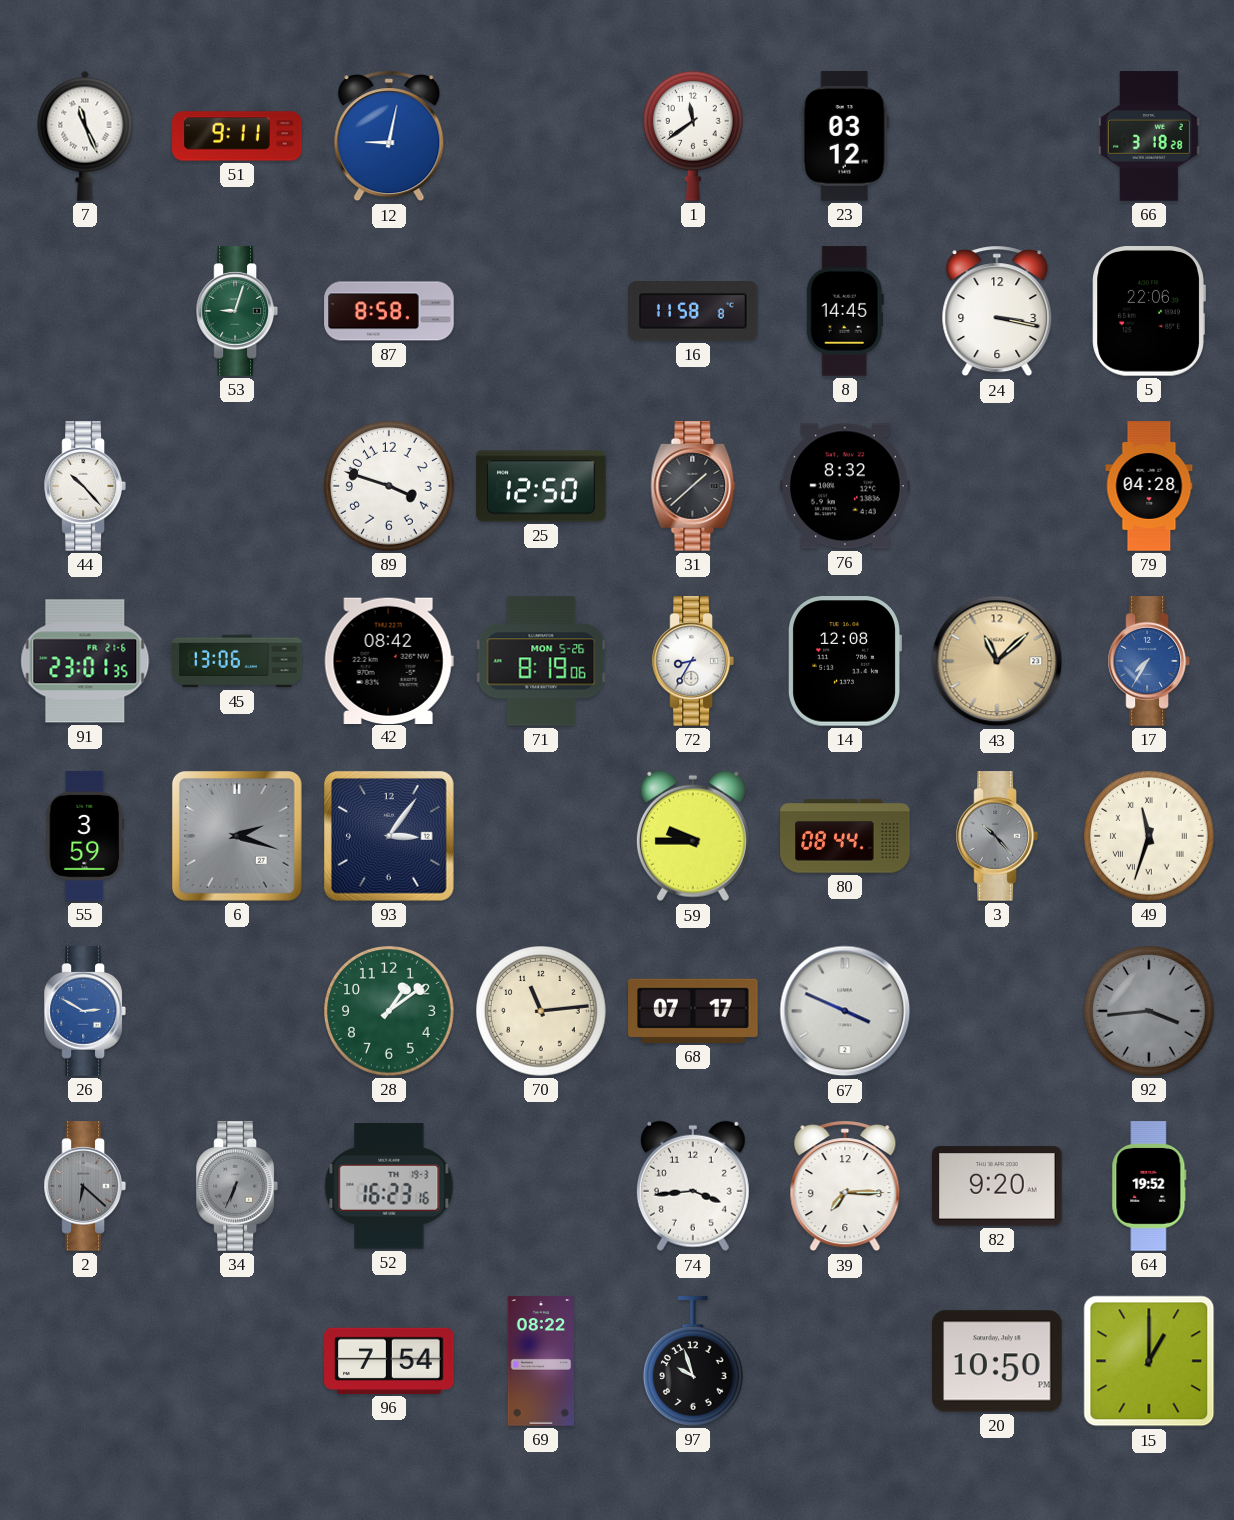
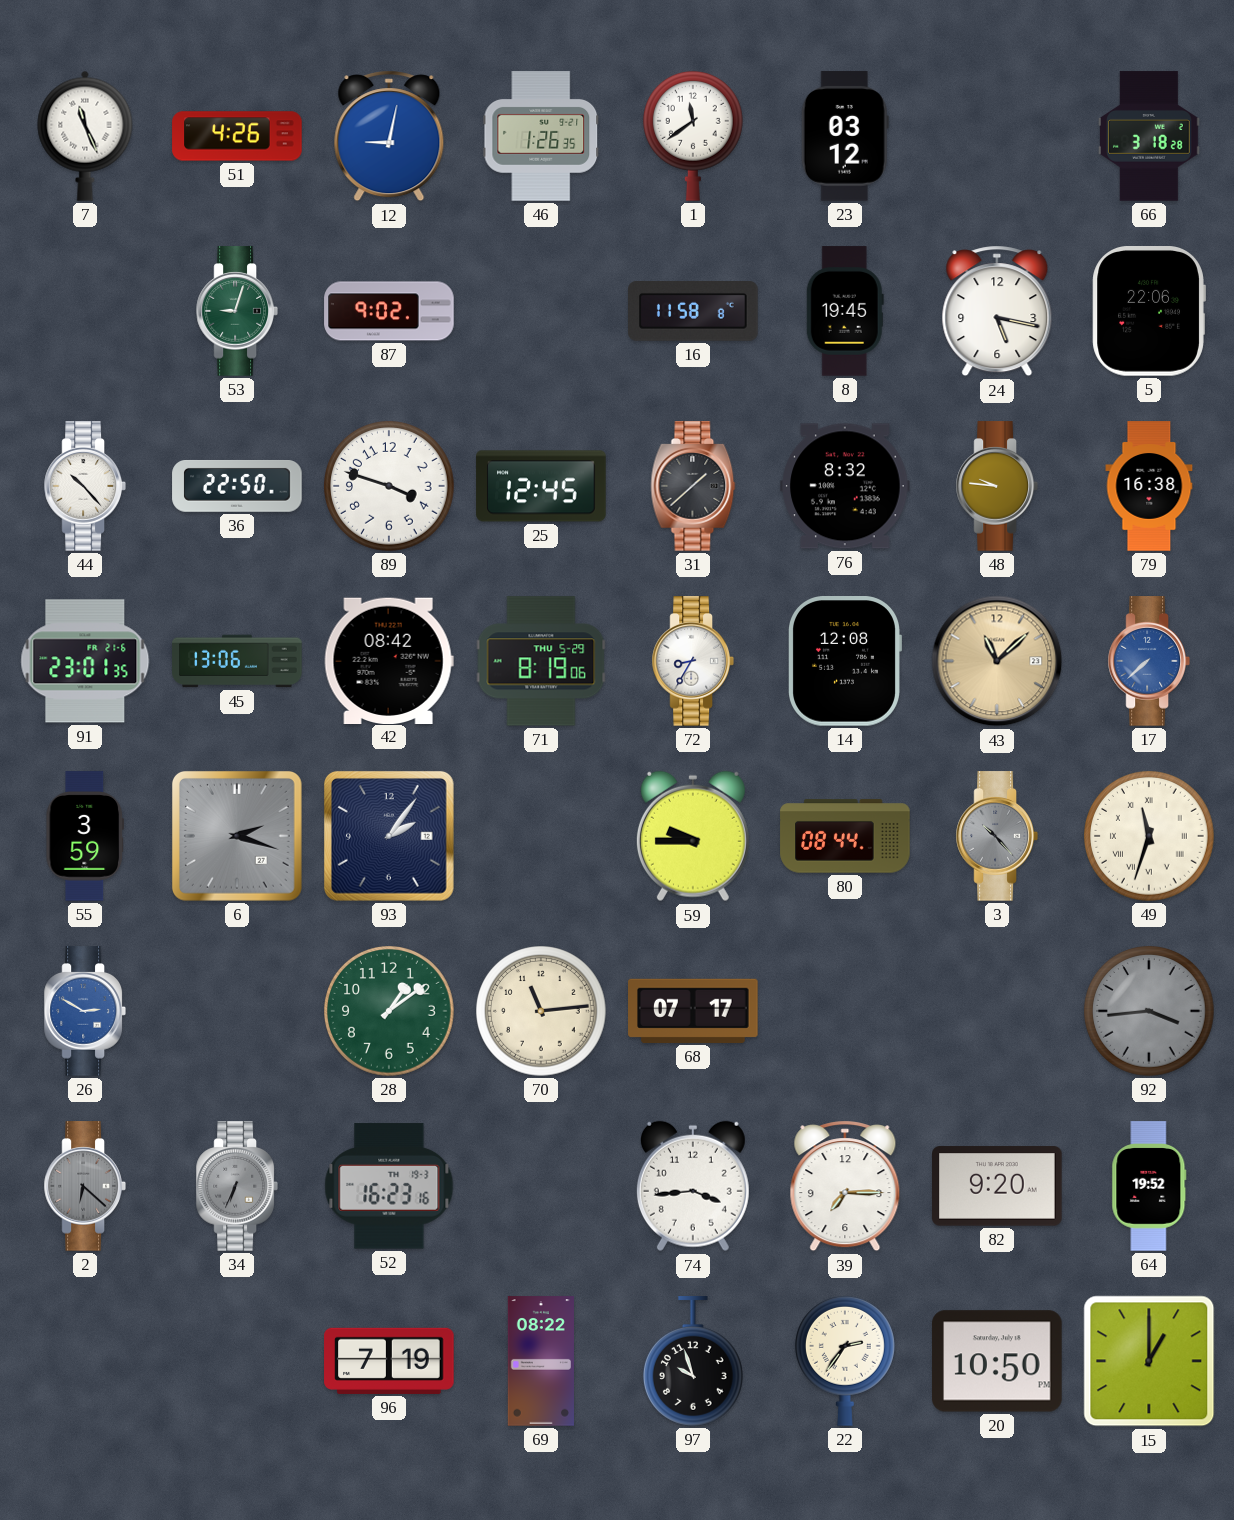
51: 9:11 -> 4:26
46: none -> 1:26
87: 8:58 -> 9:02
8: 14:45 -> 19:45
24: 3:17 -> 5:17
36: none -> 22:50
25: 12:50 -> 12:45
48: none -> 9:46
79: 04:28 -> 16:38
71 date: MON 5-26 -> THU 5-29
17: 7:35 -> 7:38
93: 3:06 -> 2:06
67: 3:49 -> none
96: 7:54 -> 7:19
22: none -> 2:36
